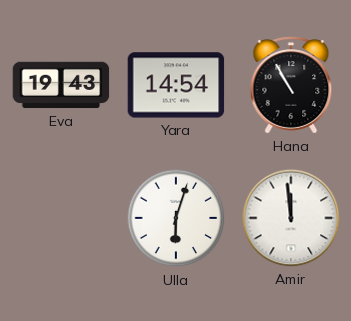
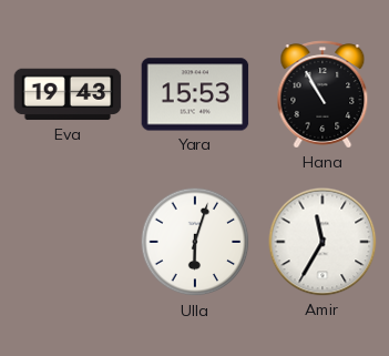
Yara: 14:54 -> 15:53
Amir: 11:59 -> 11:35
